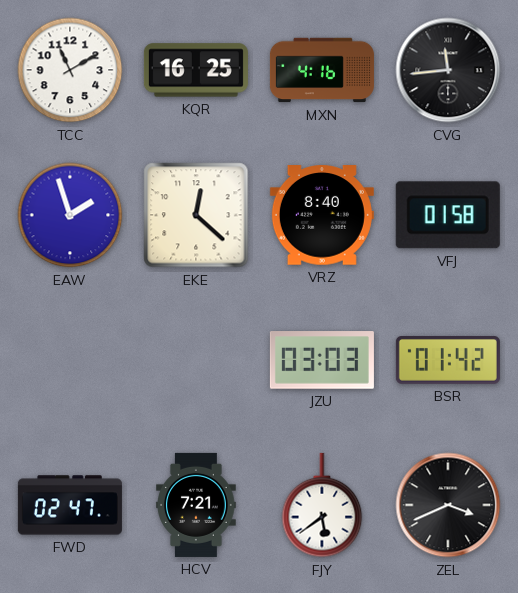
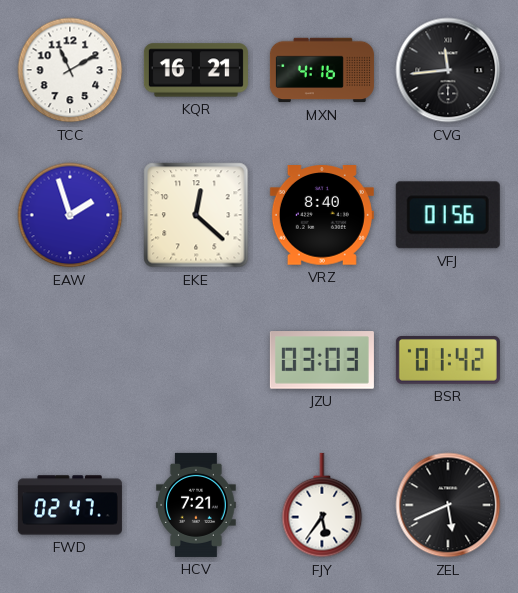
KQR: 16:25 -> 16:21
VFJ: 01:58 -> 01:56
FJY: 5:39 -> 5:36
ZEL: 3:41 -> 5:41
